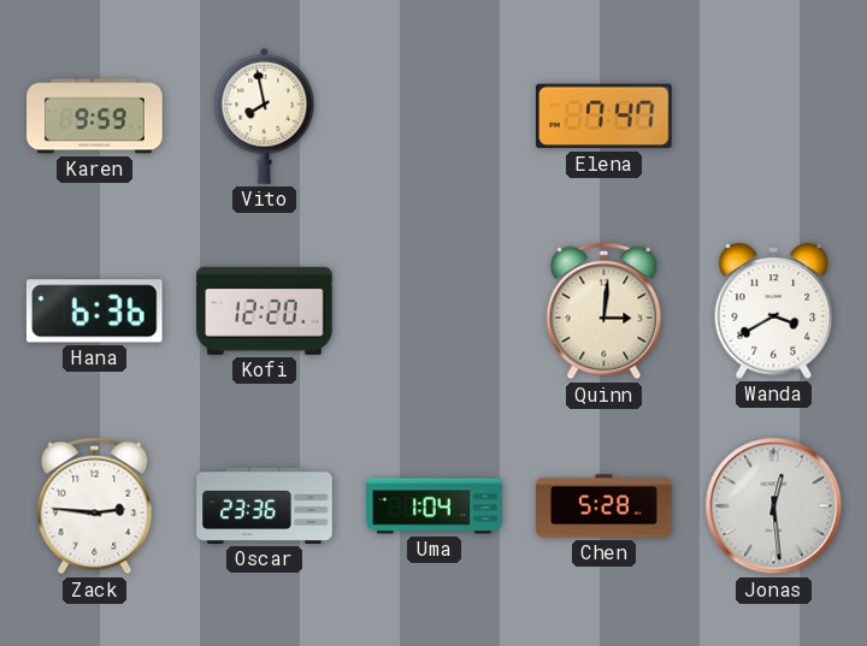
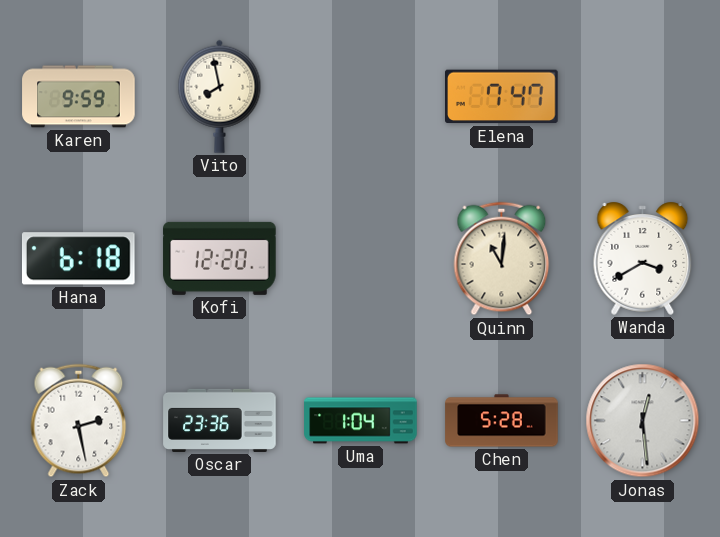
Hana: 6:36 -> 6:18
Quinn: 3:01 -> 11:01
Zack: 2:46 -> 2:28
